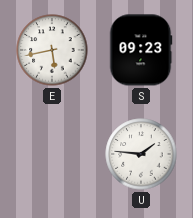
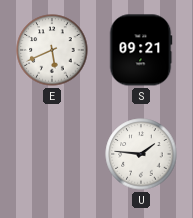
E: 5:43 -> 5:41
S: 09:23 -> 09:21
